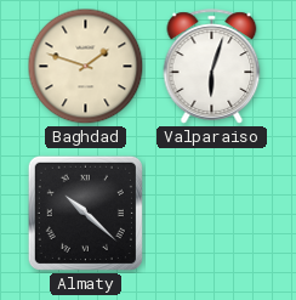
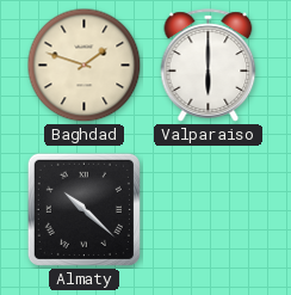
Valparaiso: 6:03 -> 6:00
